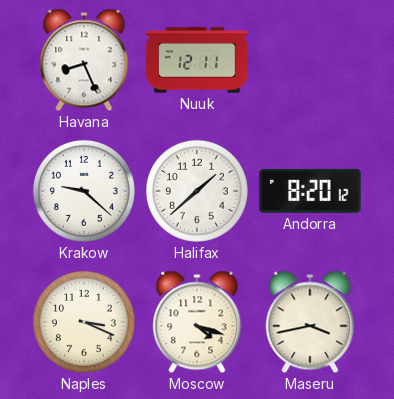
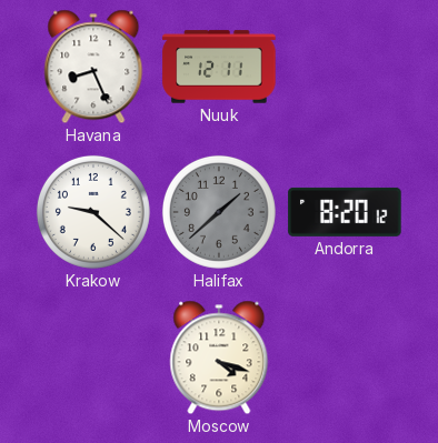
Halifax dial: white -> grey
Naples: 3:19 -> none
Maseru: 3:43 -> none
